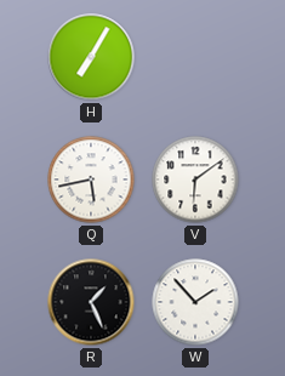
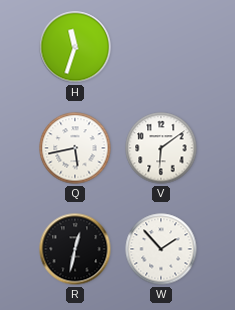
H: 7:05 -> 11:33
R: 1:26 -> 12:32
